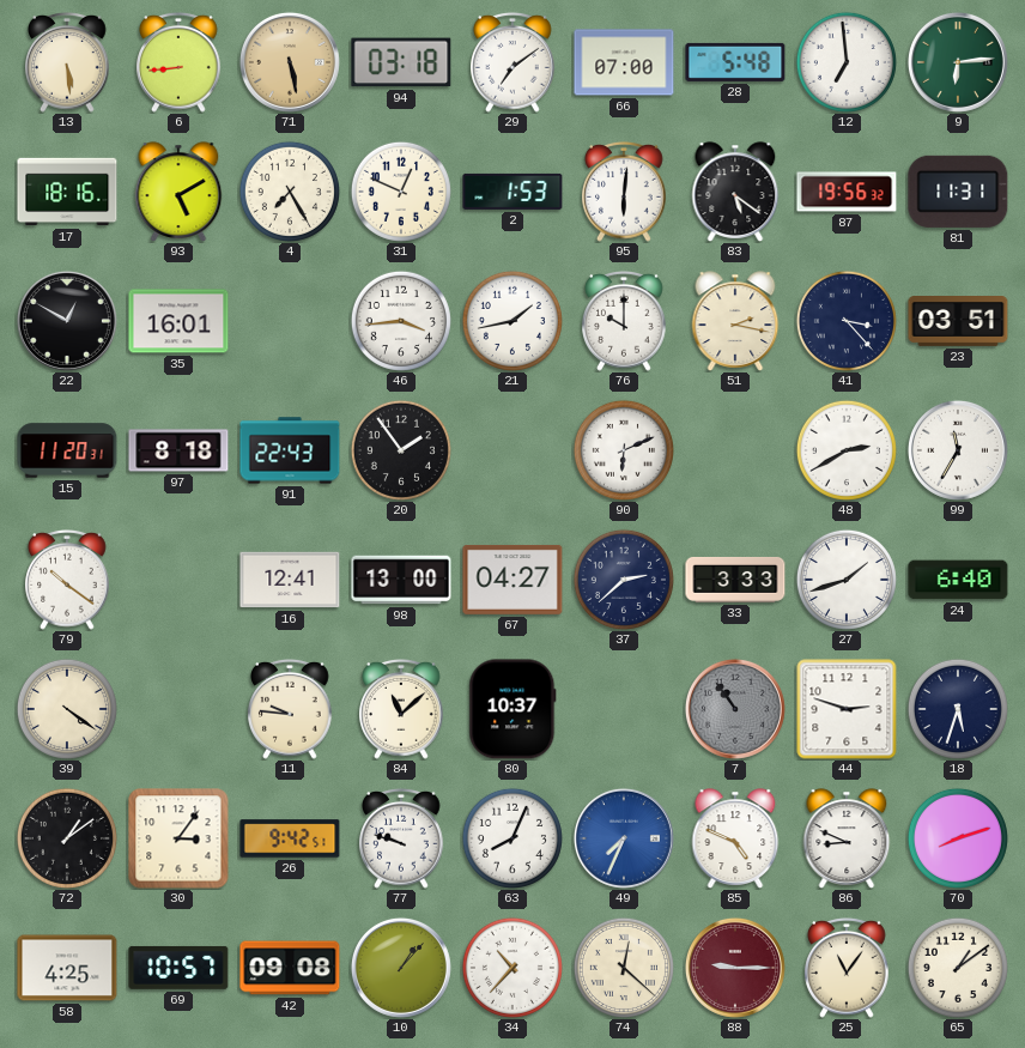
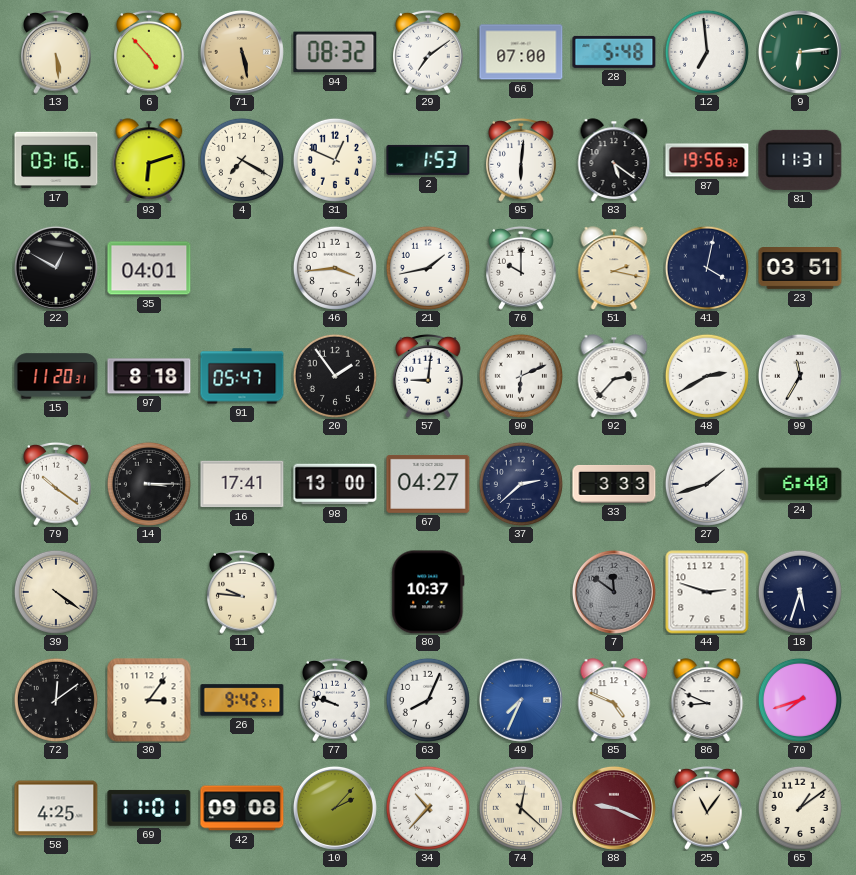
6: 8:44 -> 4:53
94: 03:18 -> 08:32
17: 18:16 -> 03:16
93: 5:10 -> 6:12
4: 7:25 -> 7:20
35: 16:01 -> 04:01
41: 3:23 -> 4:02
91: 22:43 -> 05:47
57: none -> 9:01
92: none -> 2:37
14: none -> 3:15
16: 12:41 -> 17:41
84: 11:08 -> none
7: 10:54 -> 11:51
72: 1:09 -> 12:09
70: 8:12 -> 7:42
69: 10:57 -> 11:01
10: 1:07 -> 2:07
88: 9:15 -> 9:19
